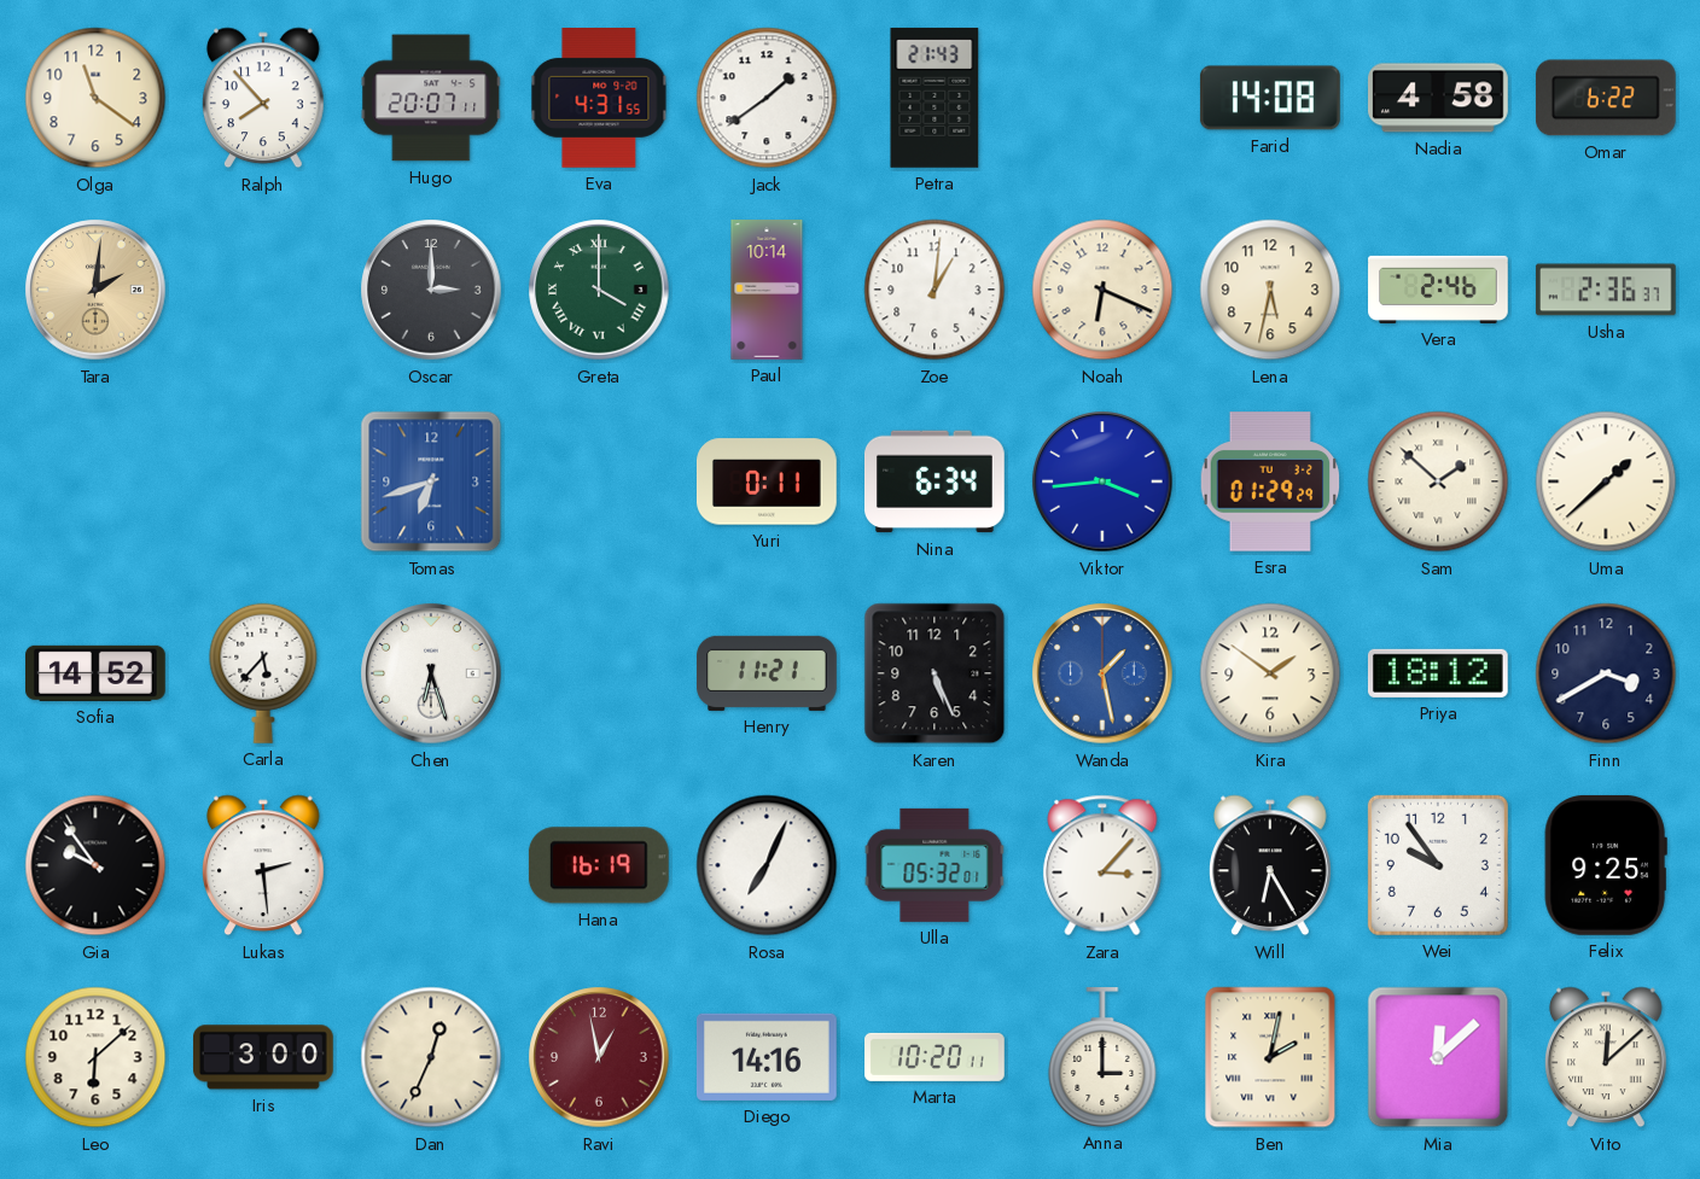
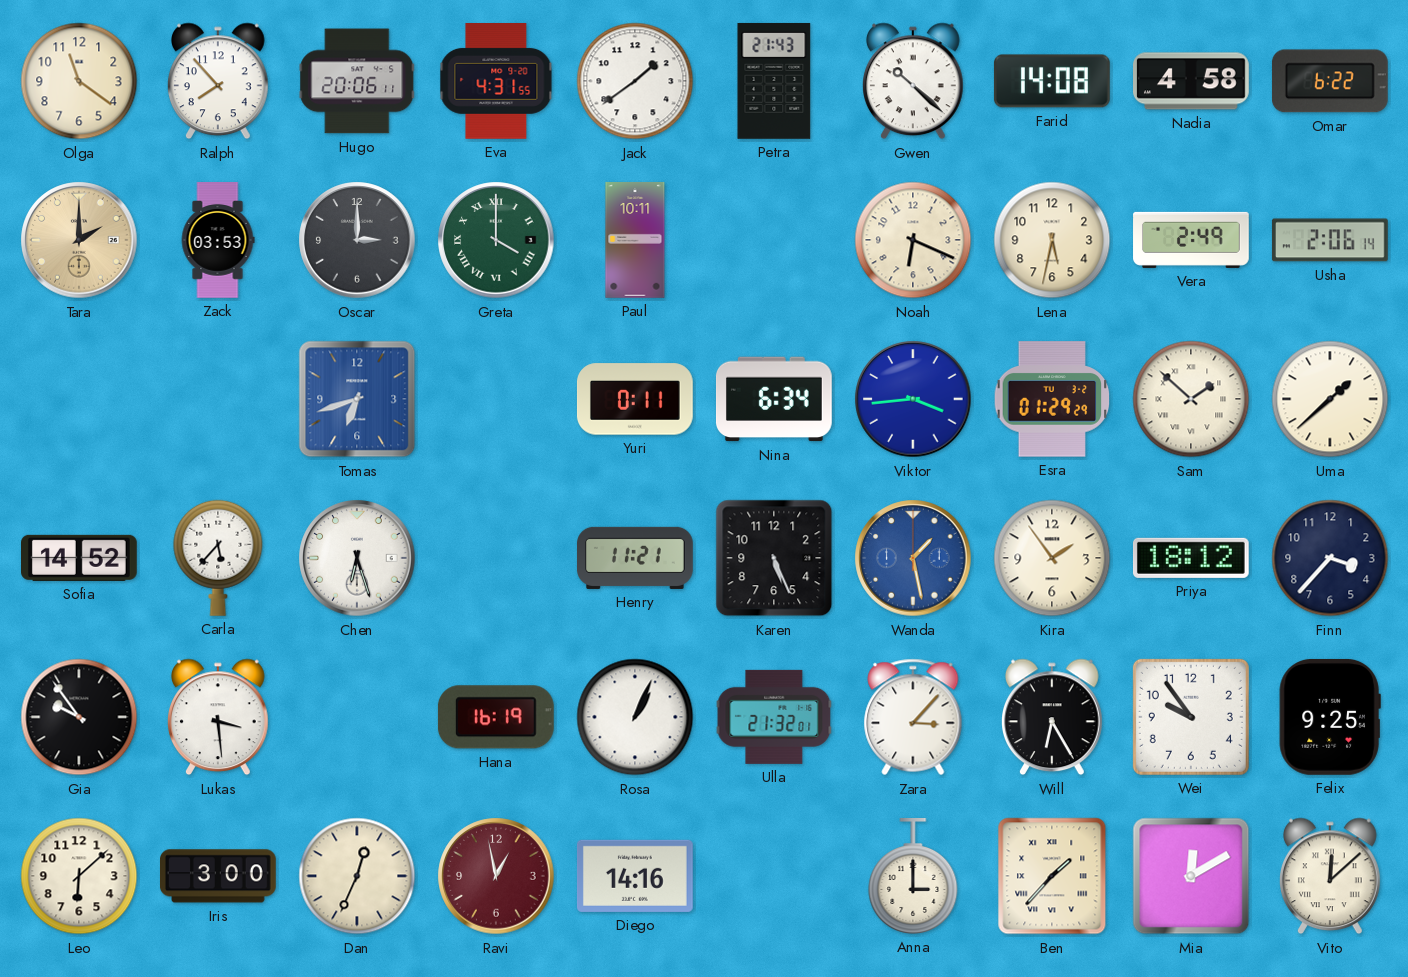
Hugo: 20:07 -> 20:06
Gwen: none -> 10:22
Tara: 2:01 -> 2:00
Zack: none -> 03:53
Paul: 10:14 -> 10:11
Zoe: 1:01 -> none
Vera: 2:46 -> 2:49
Usha: 2:36 -> 2:06
Kira: 1:51 -> 1:54
Finn: 3:40 -> 3:37
Lukas: 2:29 -> 3:29
Rosa: 7:04 -> 1:04
Ulla: 05:32 -> 21:32
Marta: 10:20 -> none
Ben: 2:02 -> 1:37
Mia: 12:08 -> 12:10
